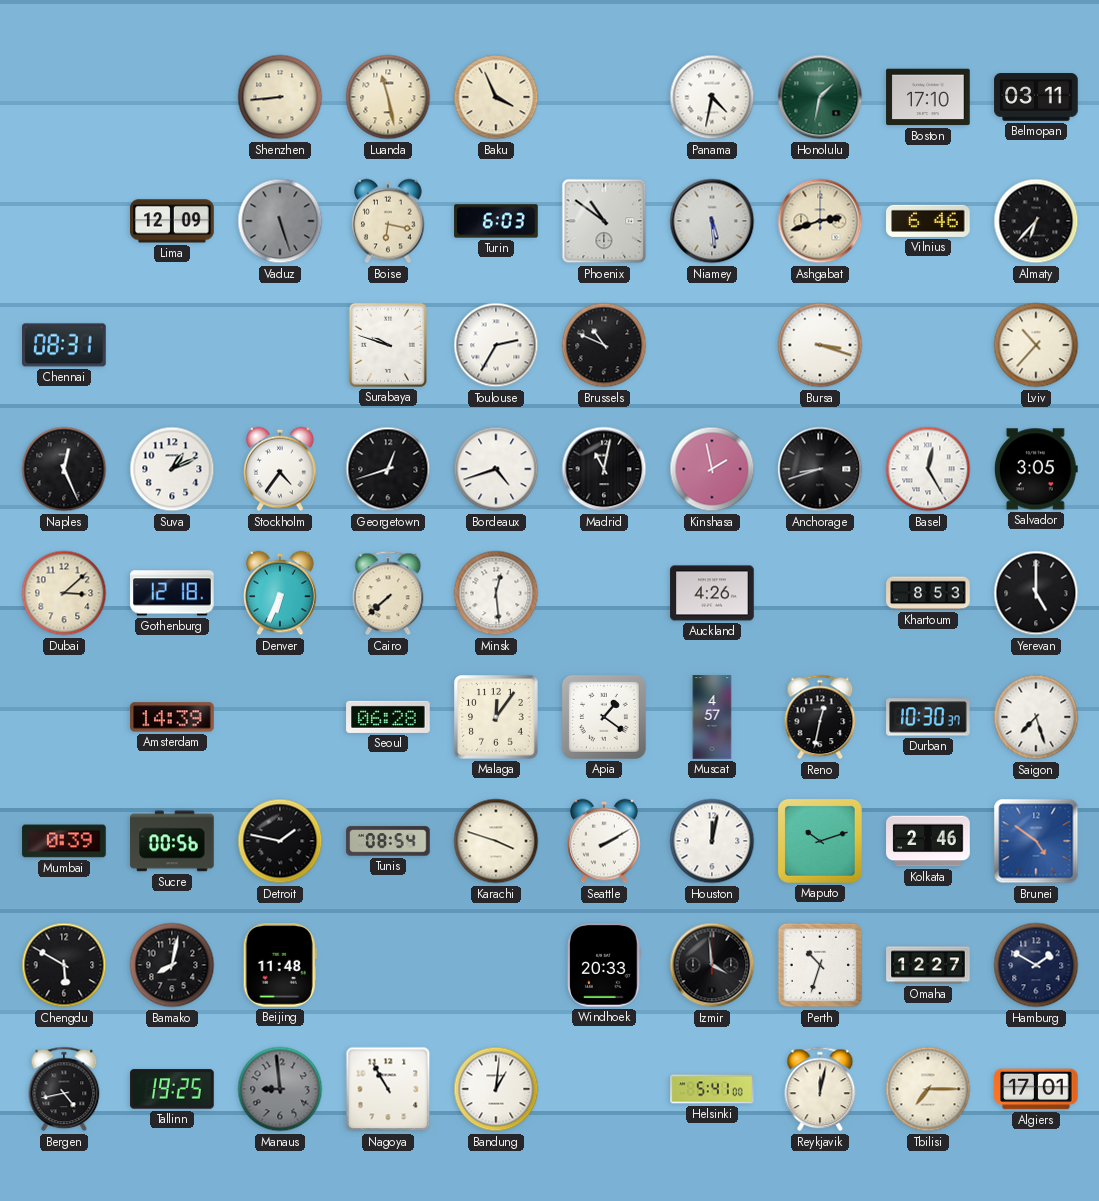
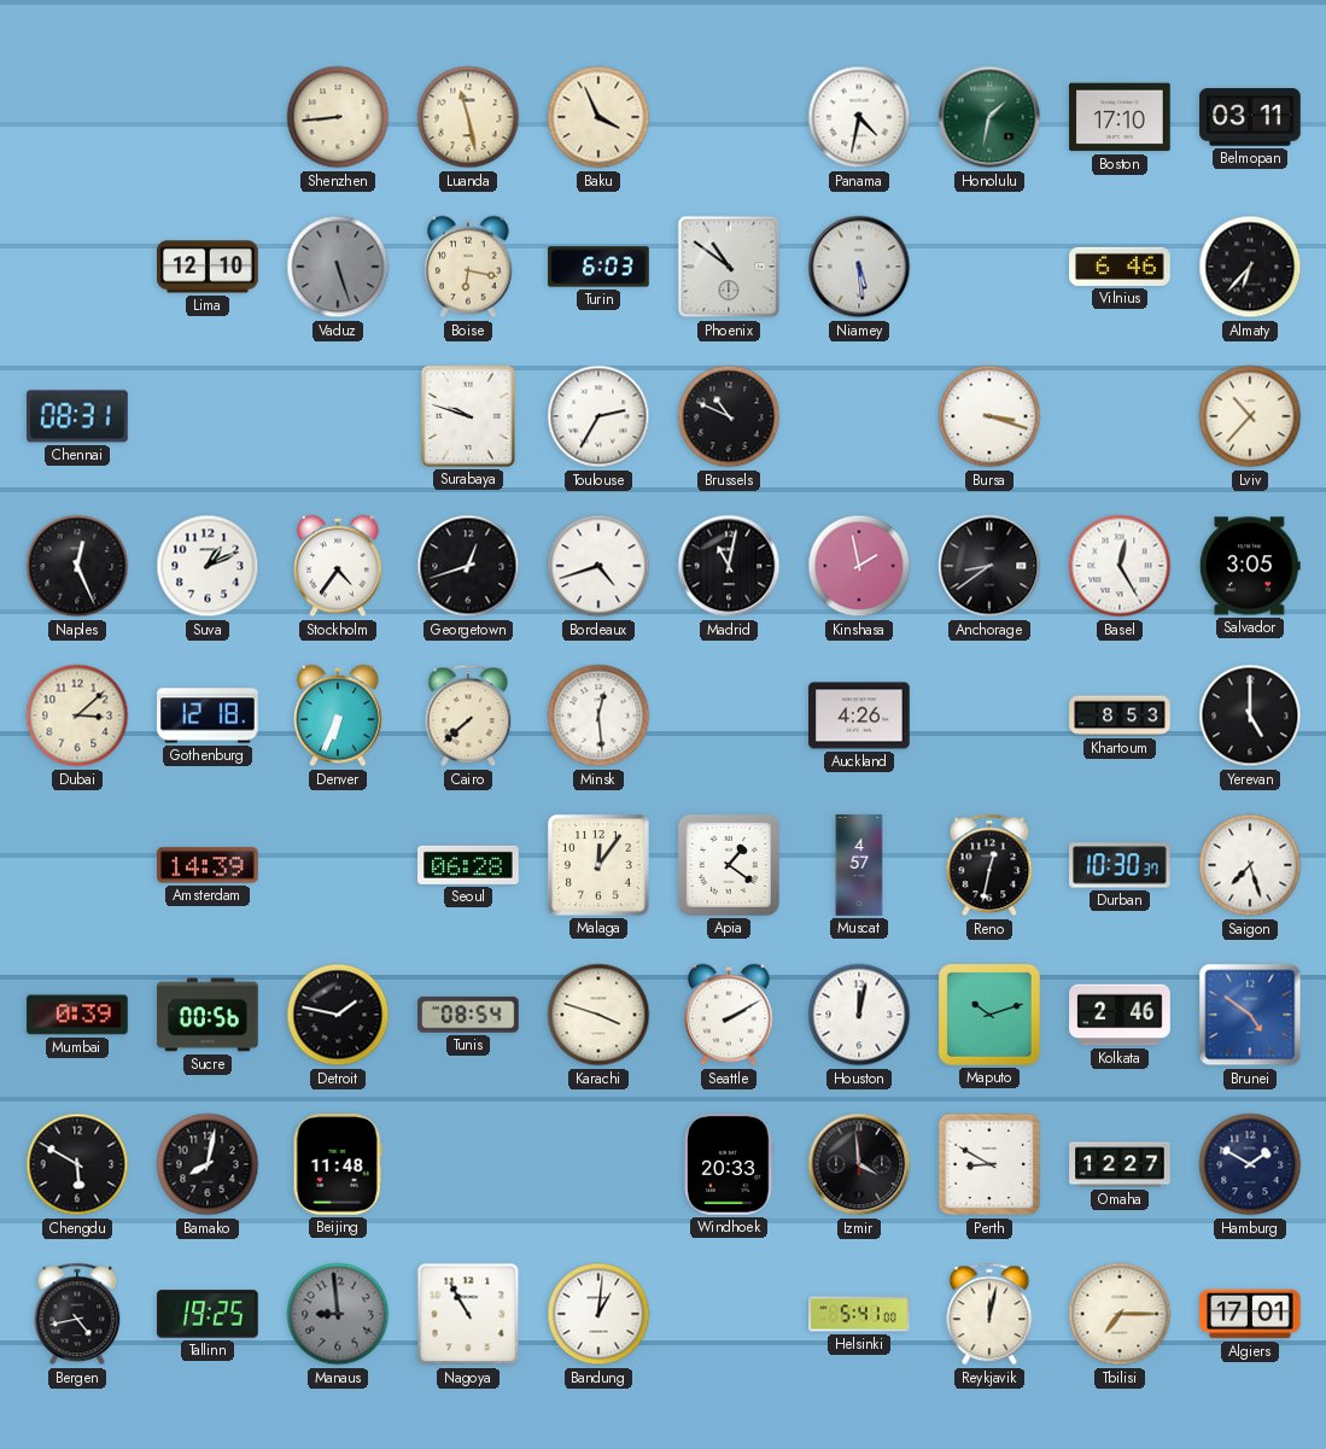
Lima: 12:09 -> 12:10
Ashgabat: 2:42 -> none
Anchorage: 8:42 -> 8:39
Perth: 10:33 -> 8:50
